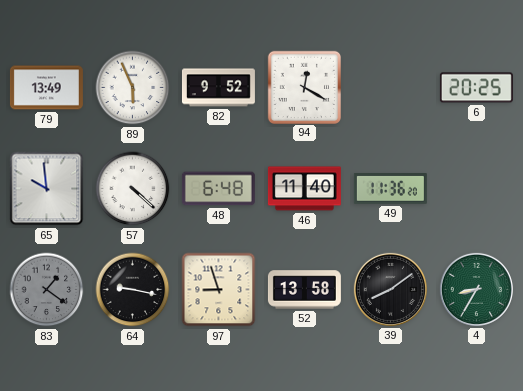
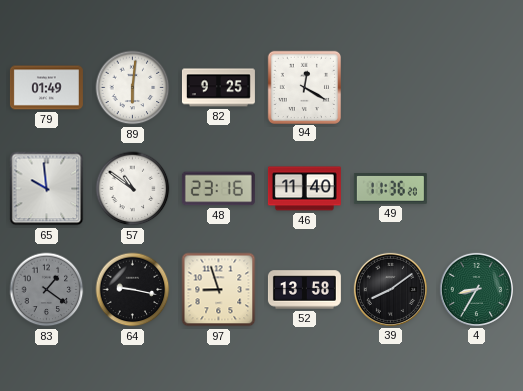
79: 13:49 -> 01:49
89: 5:56 -> 6:01
82: 9:52 -> 9:25
6: 20:25 -> none
57: 4:22 -> 10:51
48: 6:48 -> 23:16
